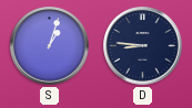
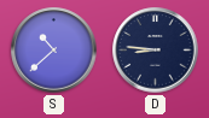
S: 1:03 -> 10:38
